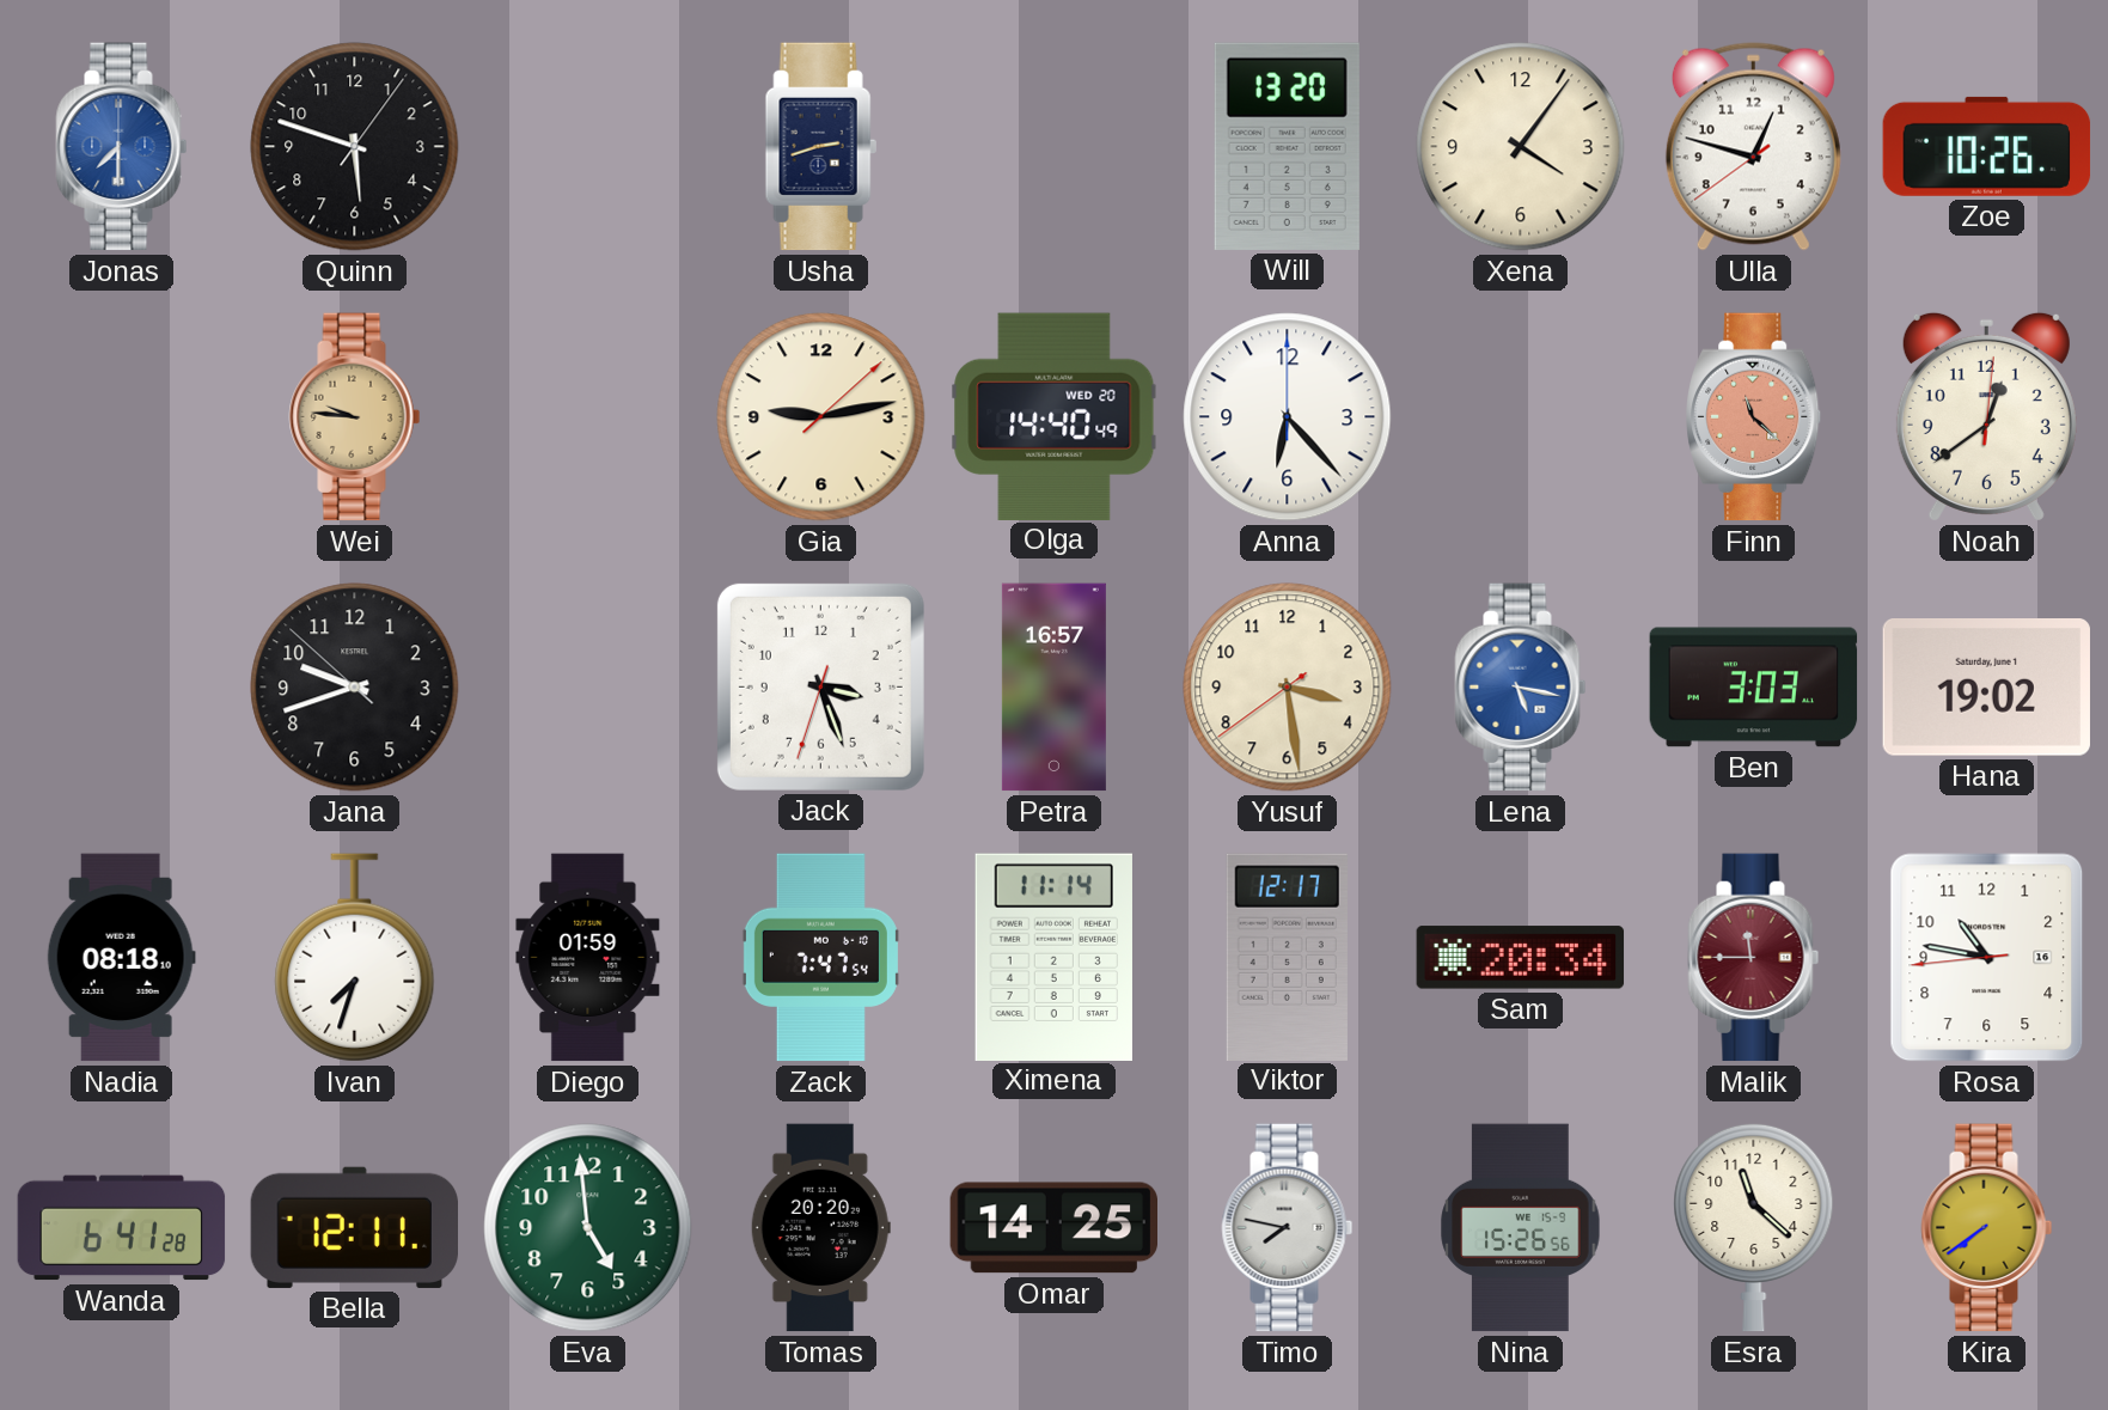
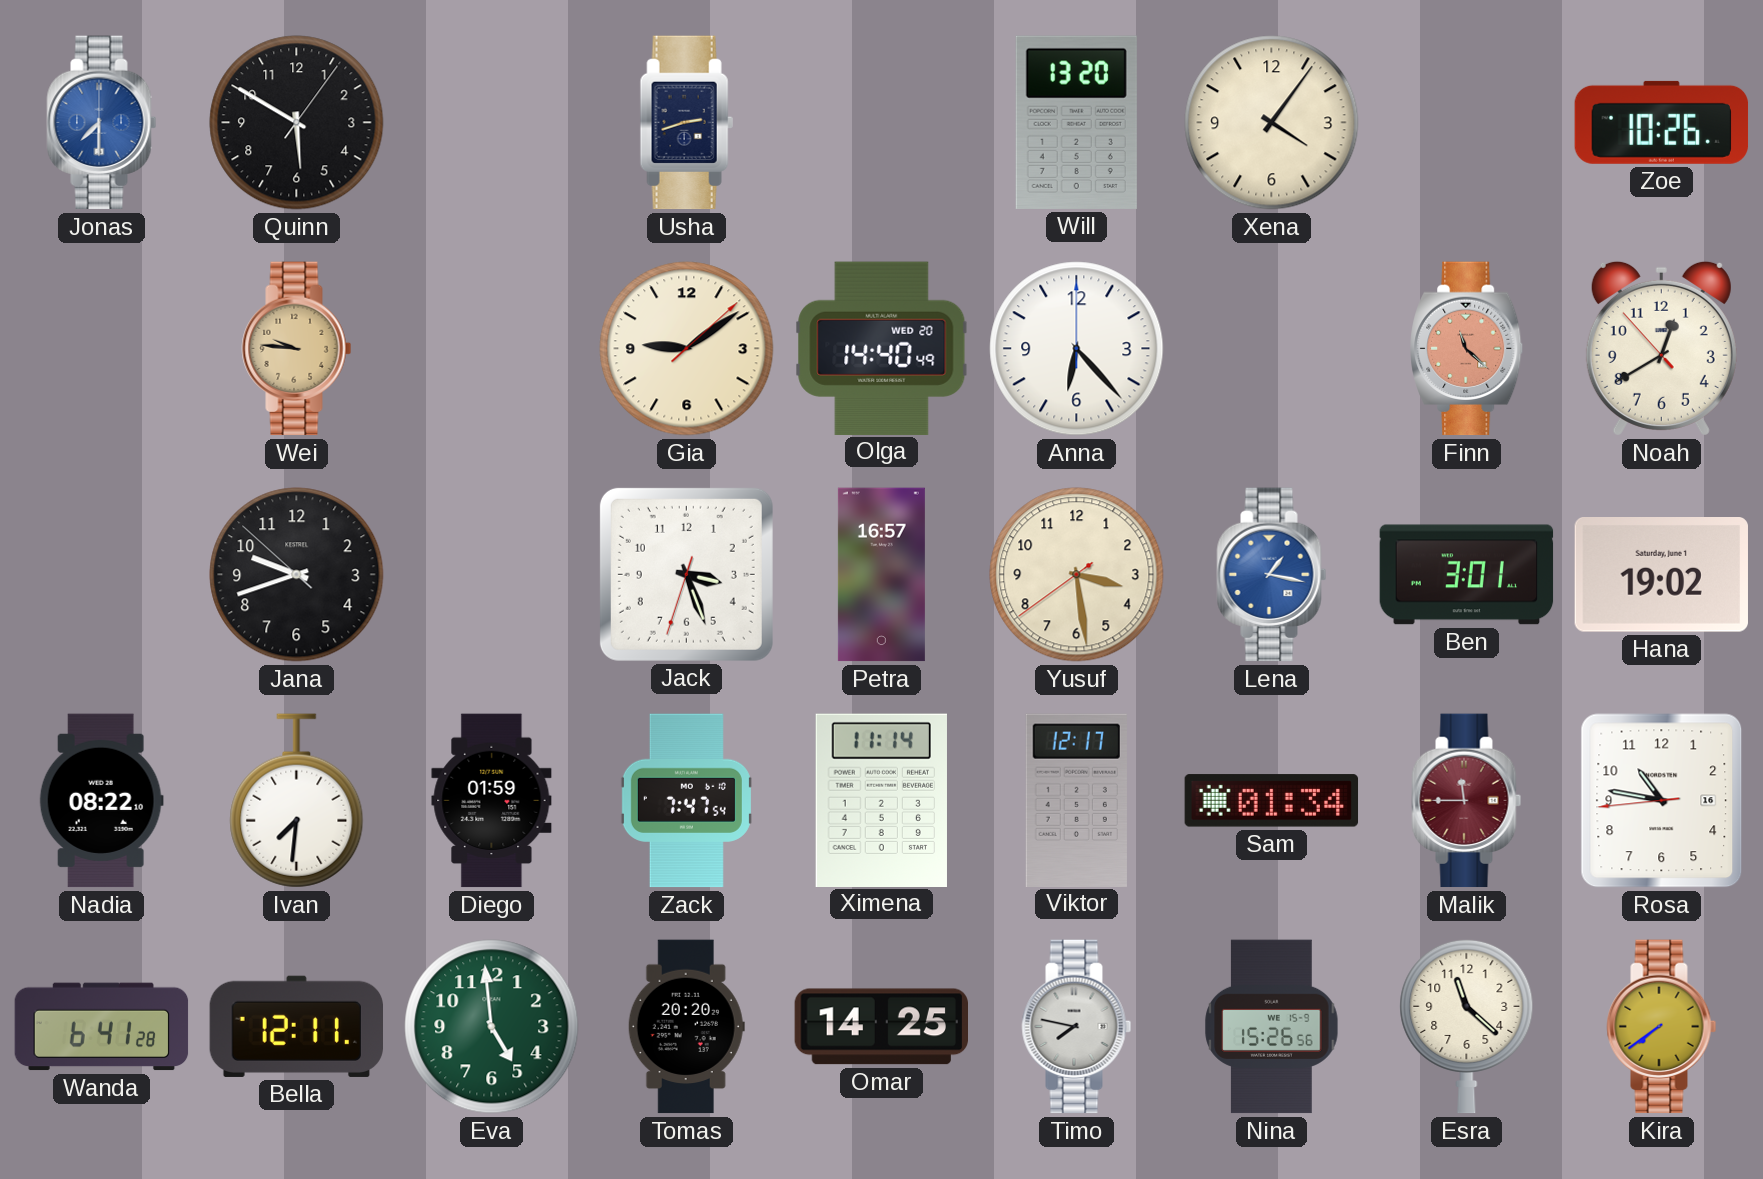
Quinn: 5:48 -> 5:50
Ulla: 12:47 -> none
Gia: 9:13 -> 9:09
Noah: 12:39:01 -> 12:39:53
Lena: 5:17 -> 1:17
Ben: 3:03 -> 3:01
Nadia: 08:18 -> 08:22
Ivan: 7:33 -> 7:31
Sam: 20:34 -> 01:34
